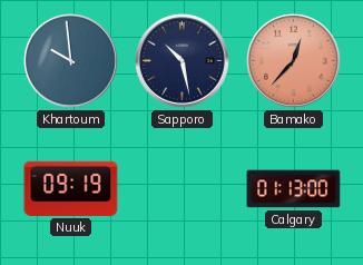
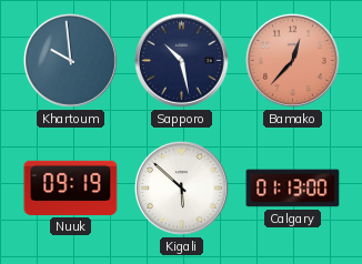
Kigali: none -> 5:52
